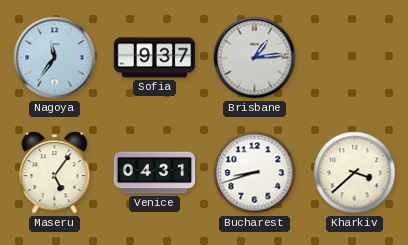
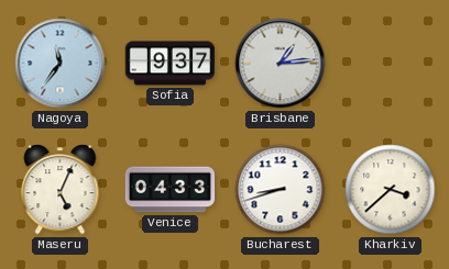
Maseru: 5:06 -> 5:04
Venice: 04:31 -> 04:33
